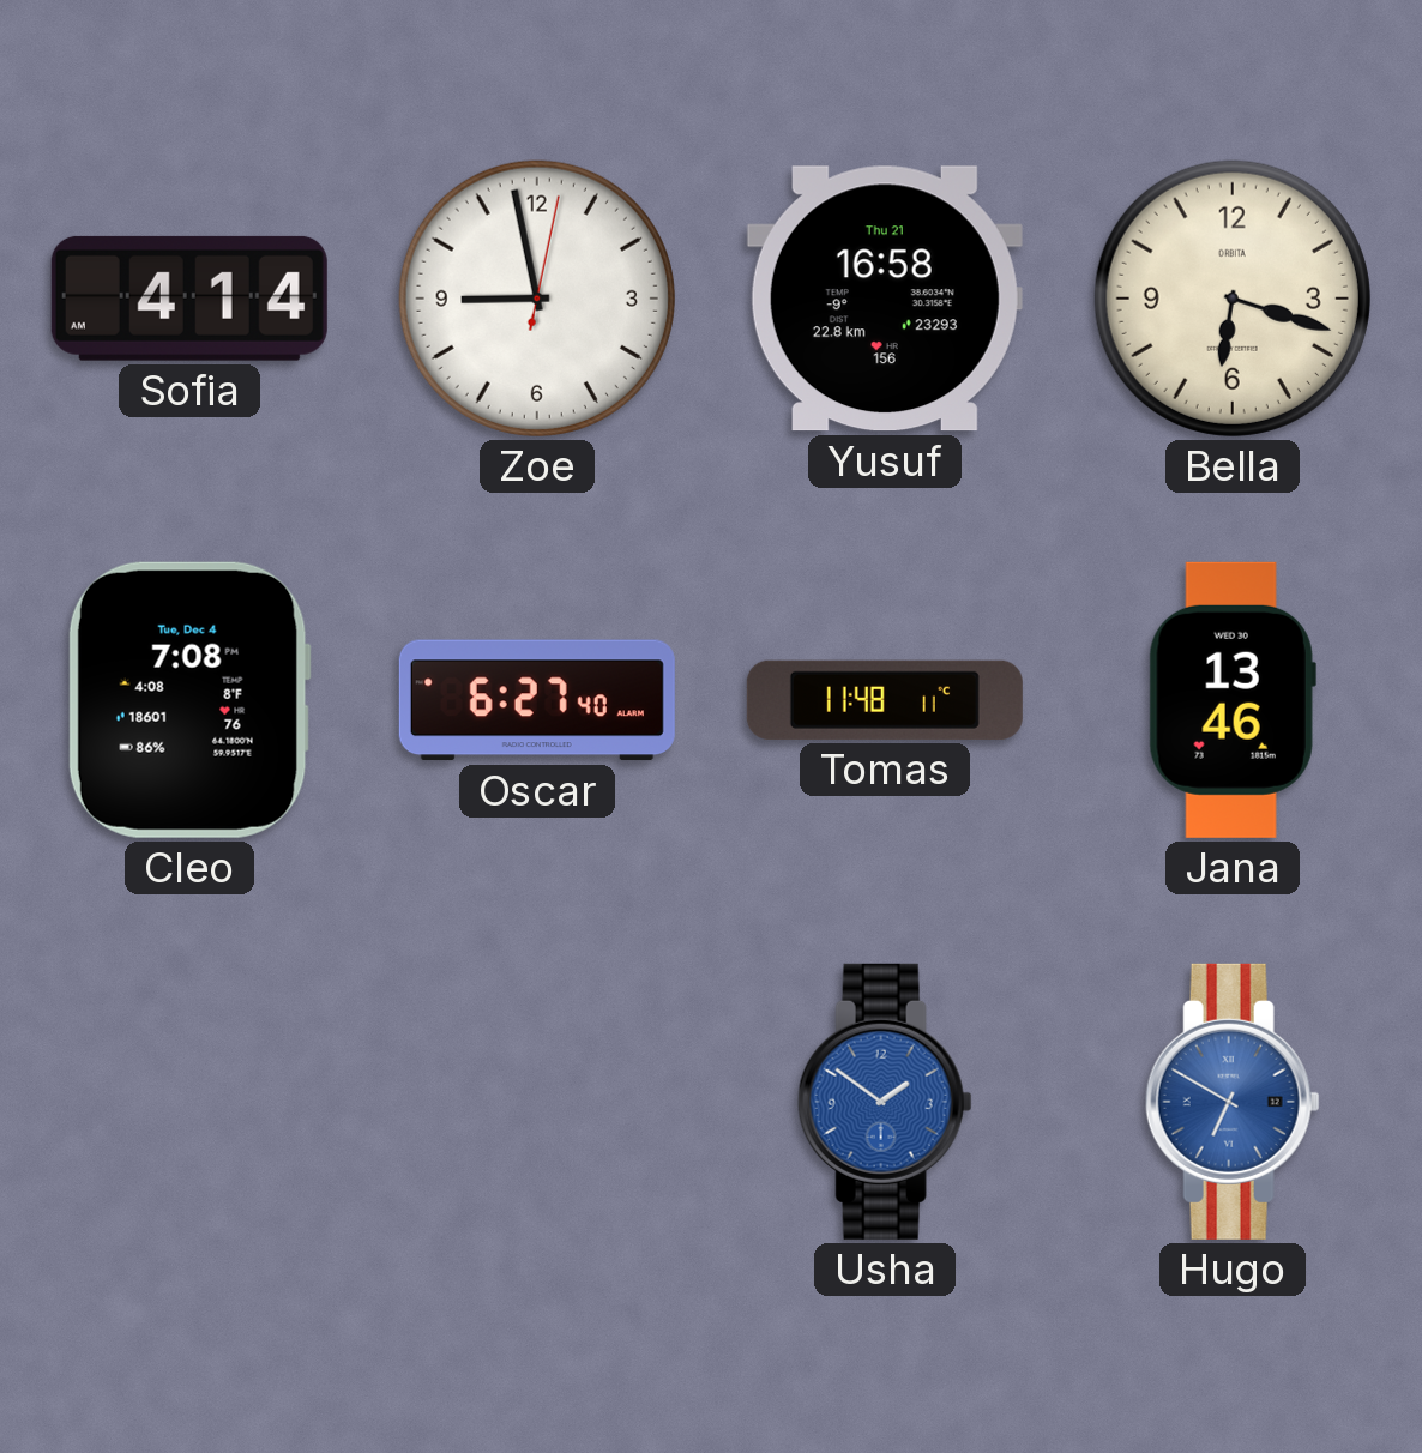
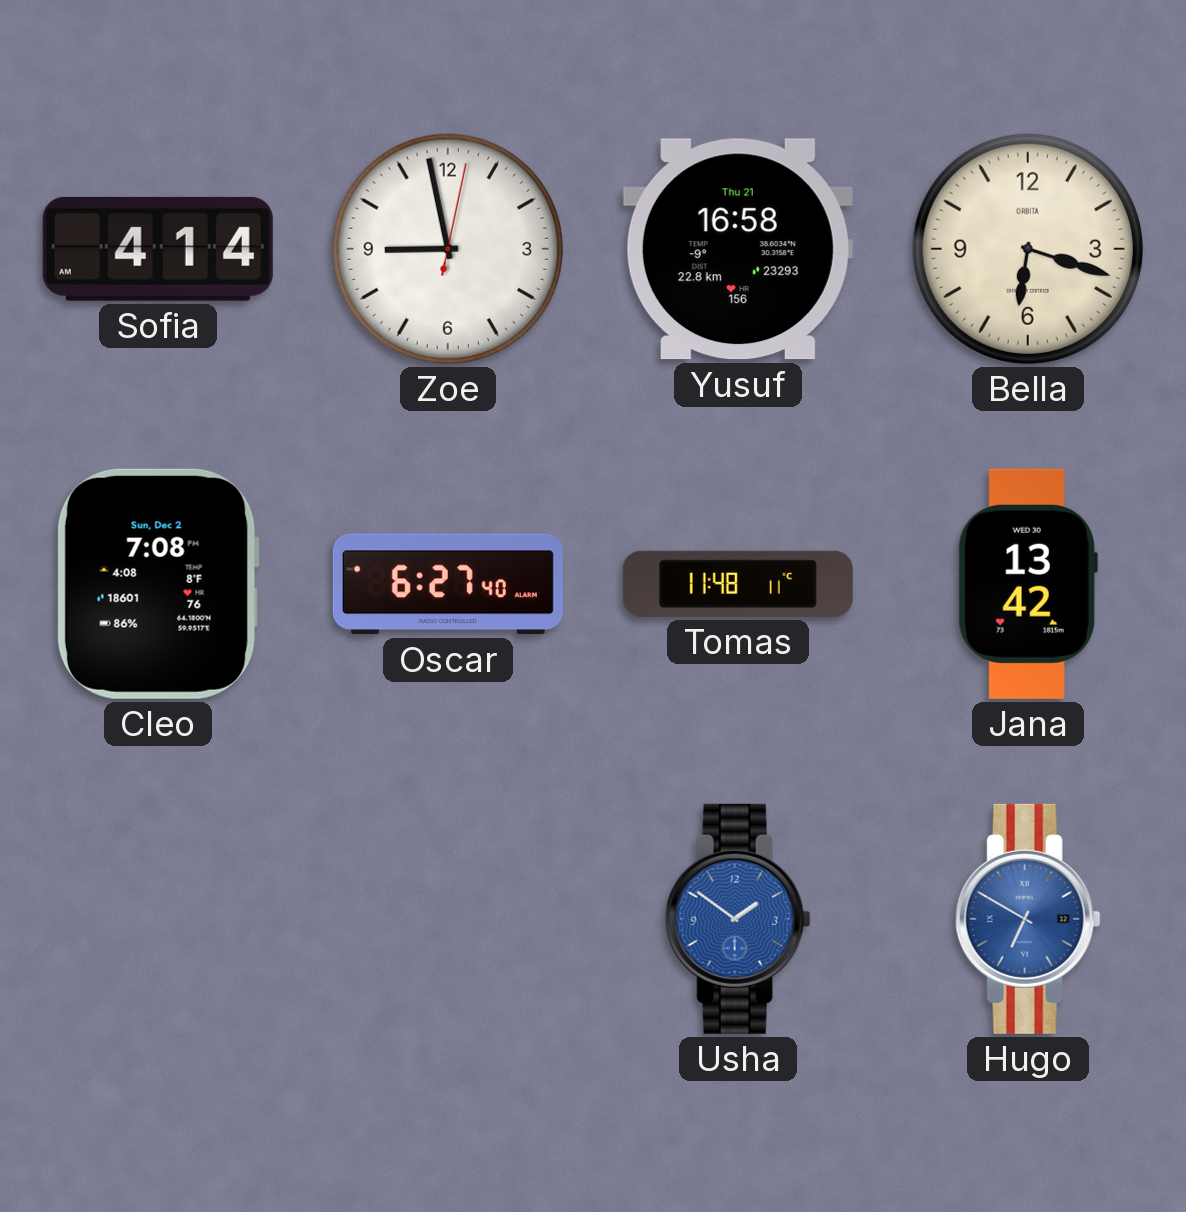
Cleo date: Tue, Dec 4 -> Sun, Dec 2
Jana: 13:46 -> 13:42
